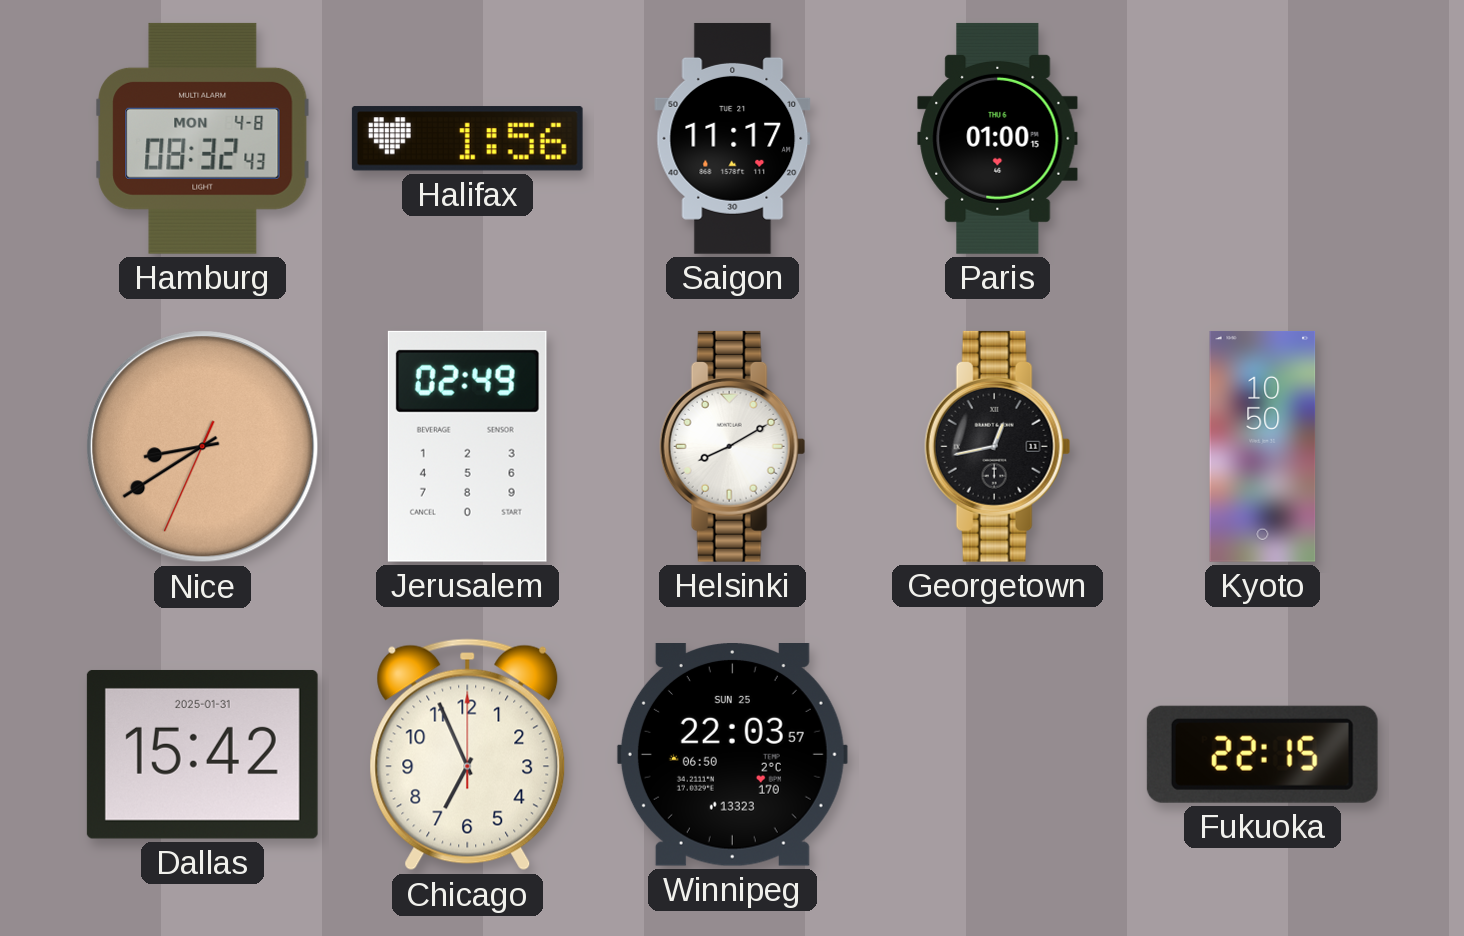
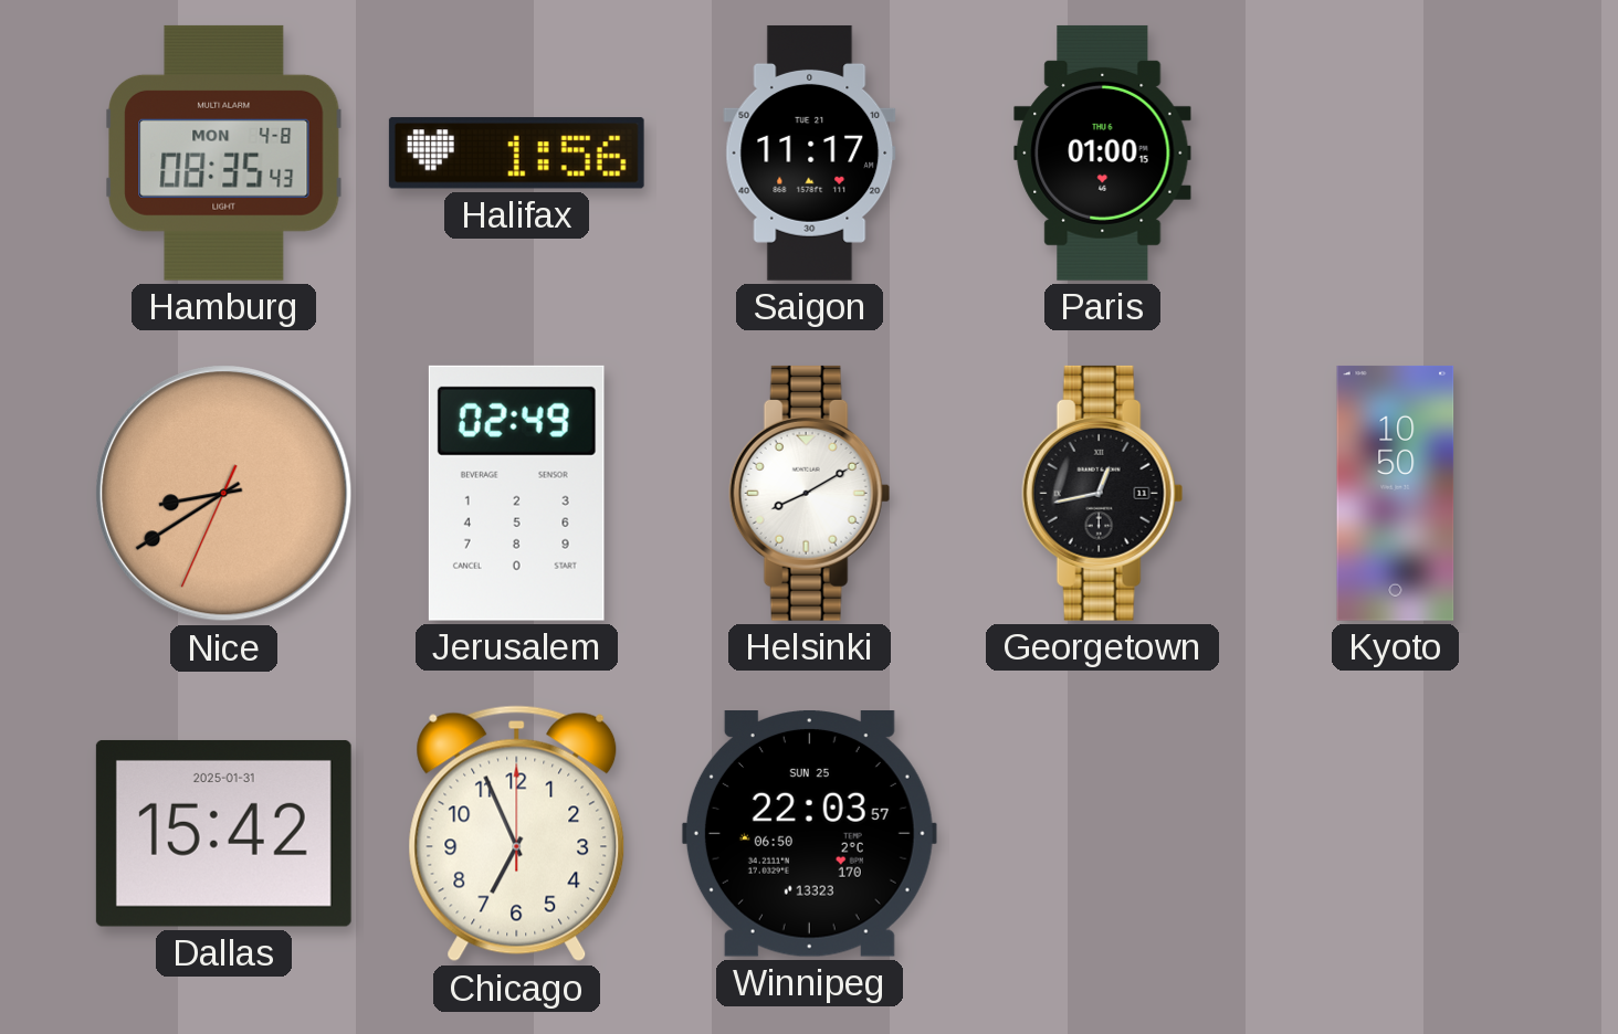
Hamburg: 08:32 -> 08:35
Fukuoka: 22:15 -> none
